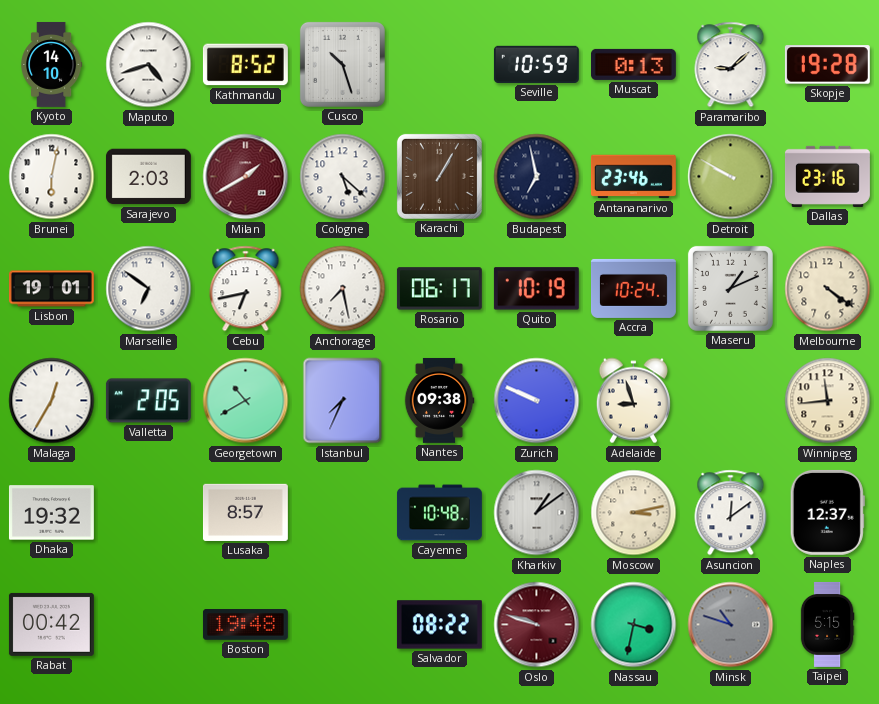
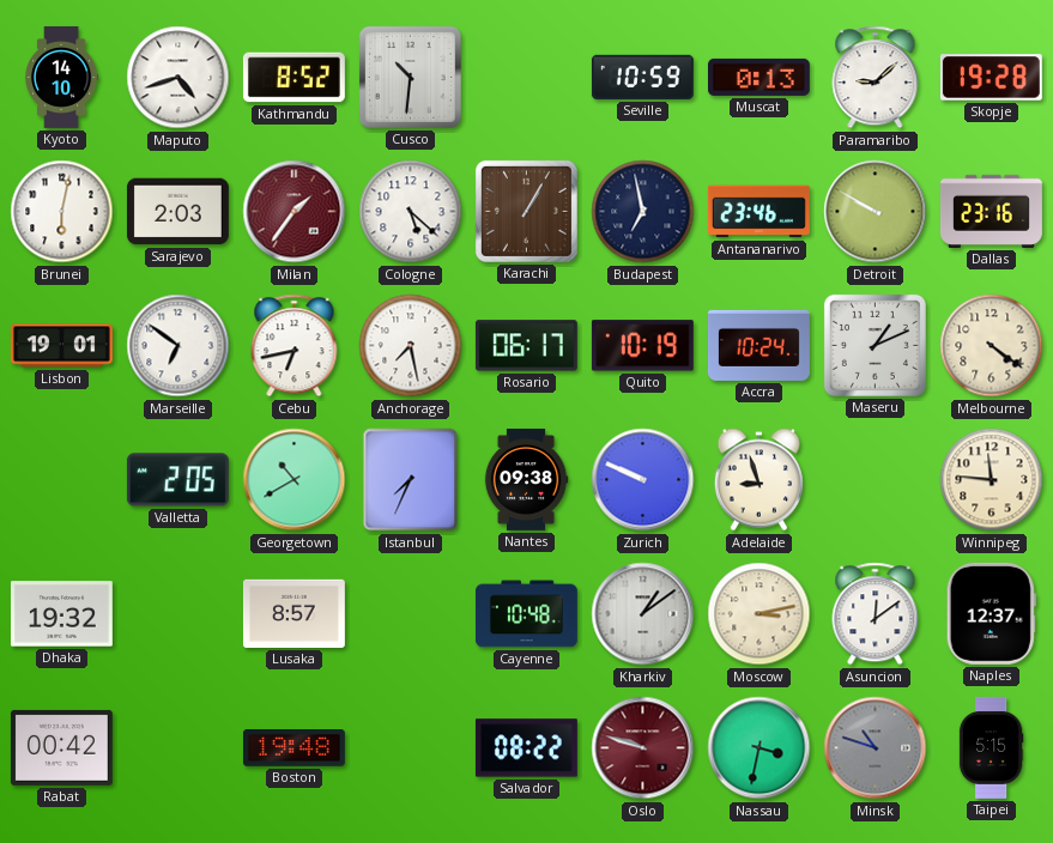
Cusco: 10:27 -> 10:31
Milan: 1:40 -> 1:36
Malaga: 12:35 -> none
Winnipeg: 11:44 -> 11:46
